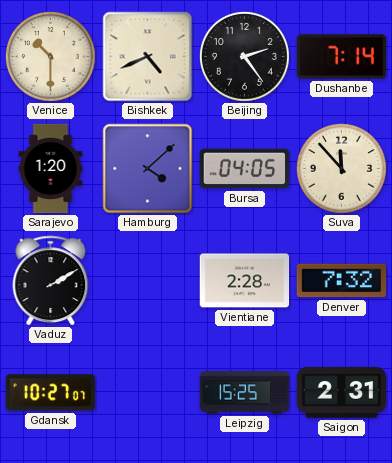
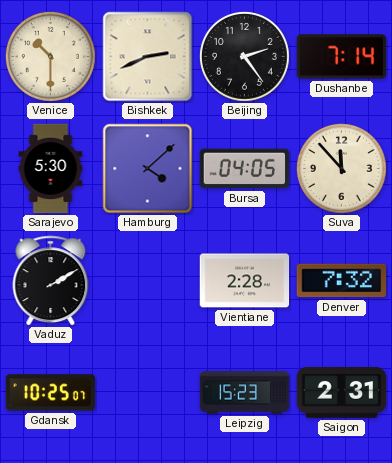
Bishkek: 4:41 -> 2:41
Sarajevo: 1:20 -> 5:30
Gdansk: 10:27 -> 10:25
Leipzig: 15:25 -> 15:23
